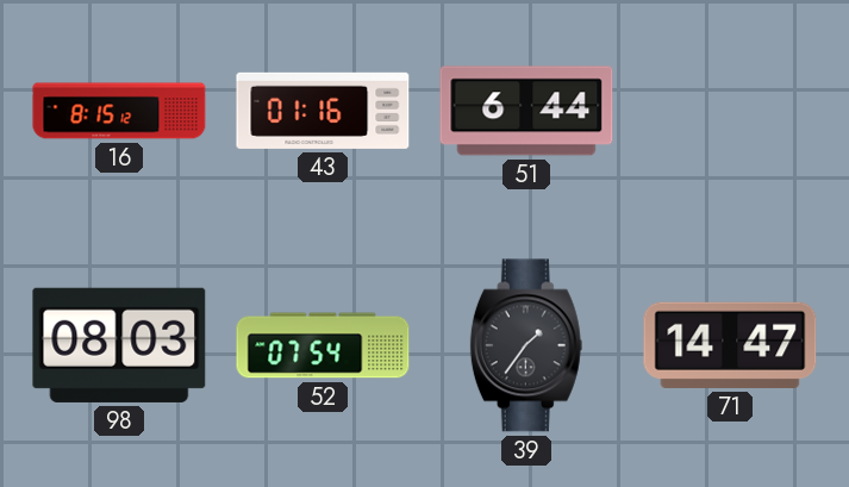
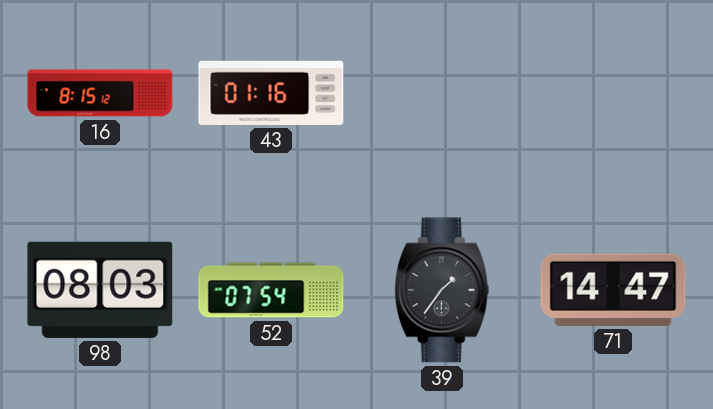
51: 6:44 -> none
